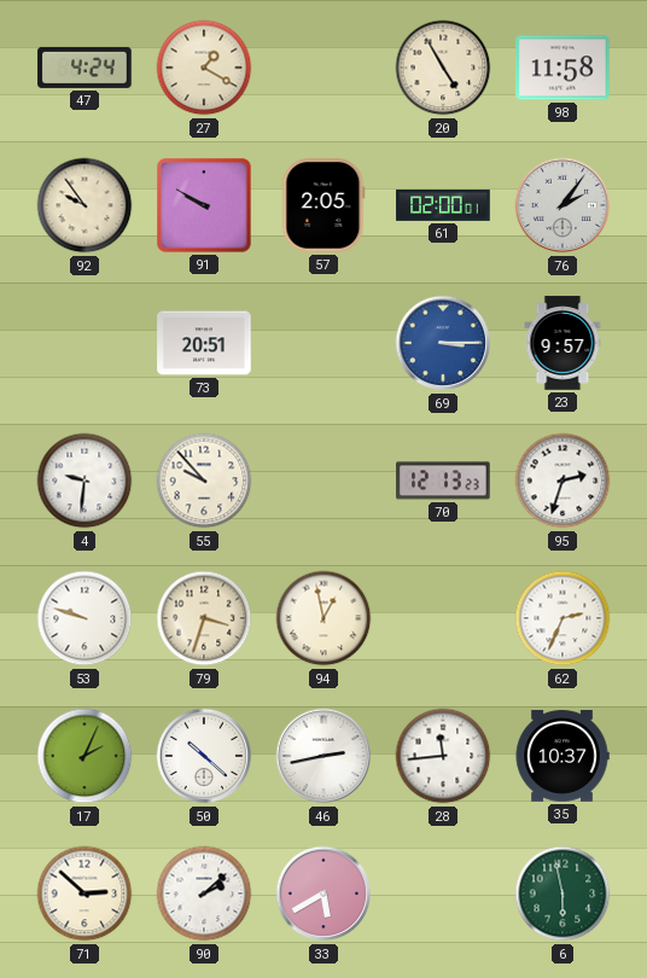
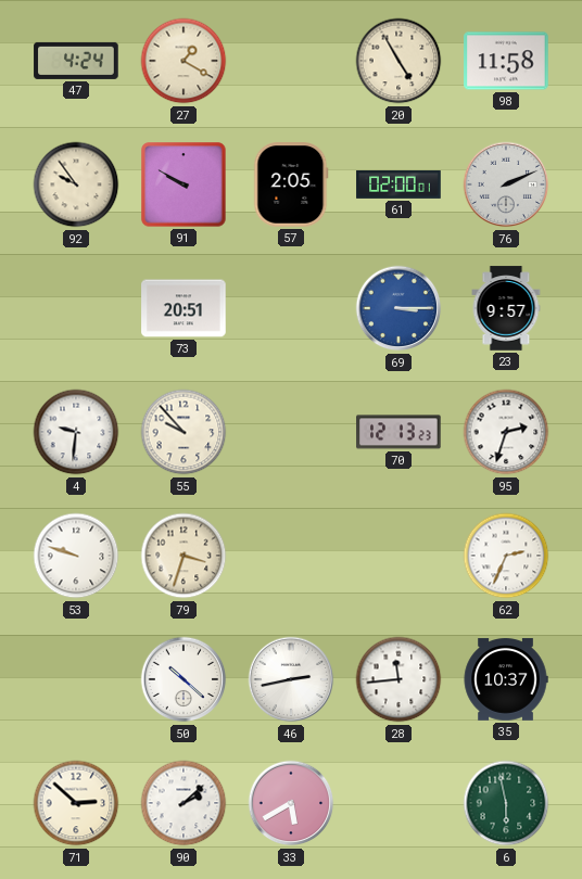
76: 2:06 -> 2:11
94: 12:58 -> none
17: 2:04 -> none
